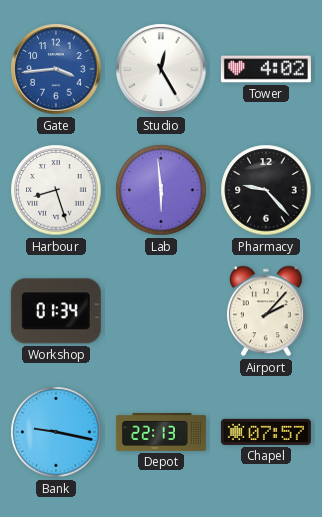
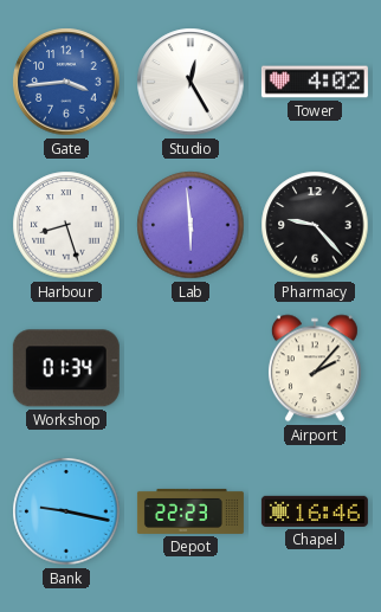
Depot: 22:13 -> 22:23
Chapel: 07:57 -> 16:46
